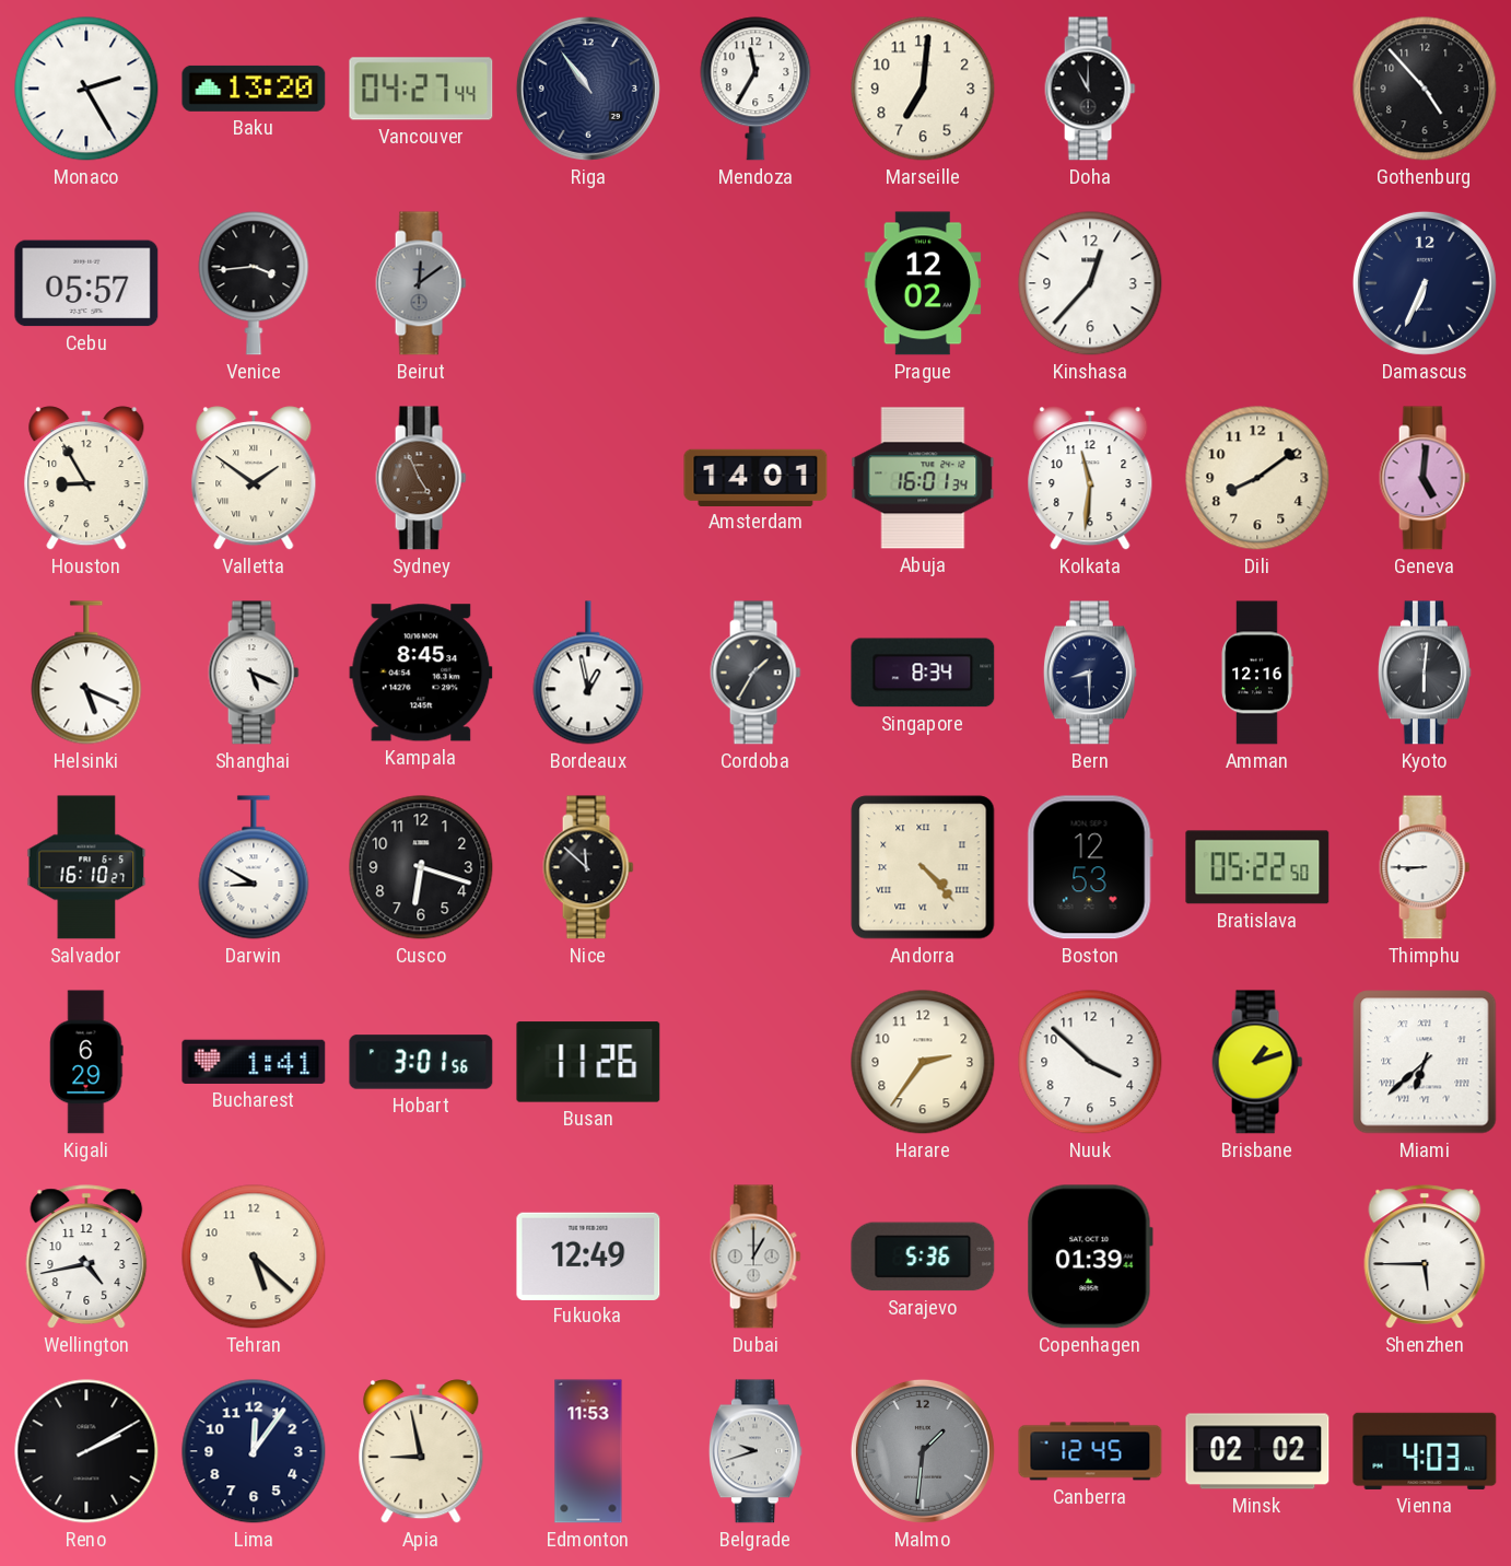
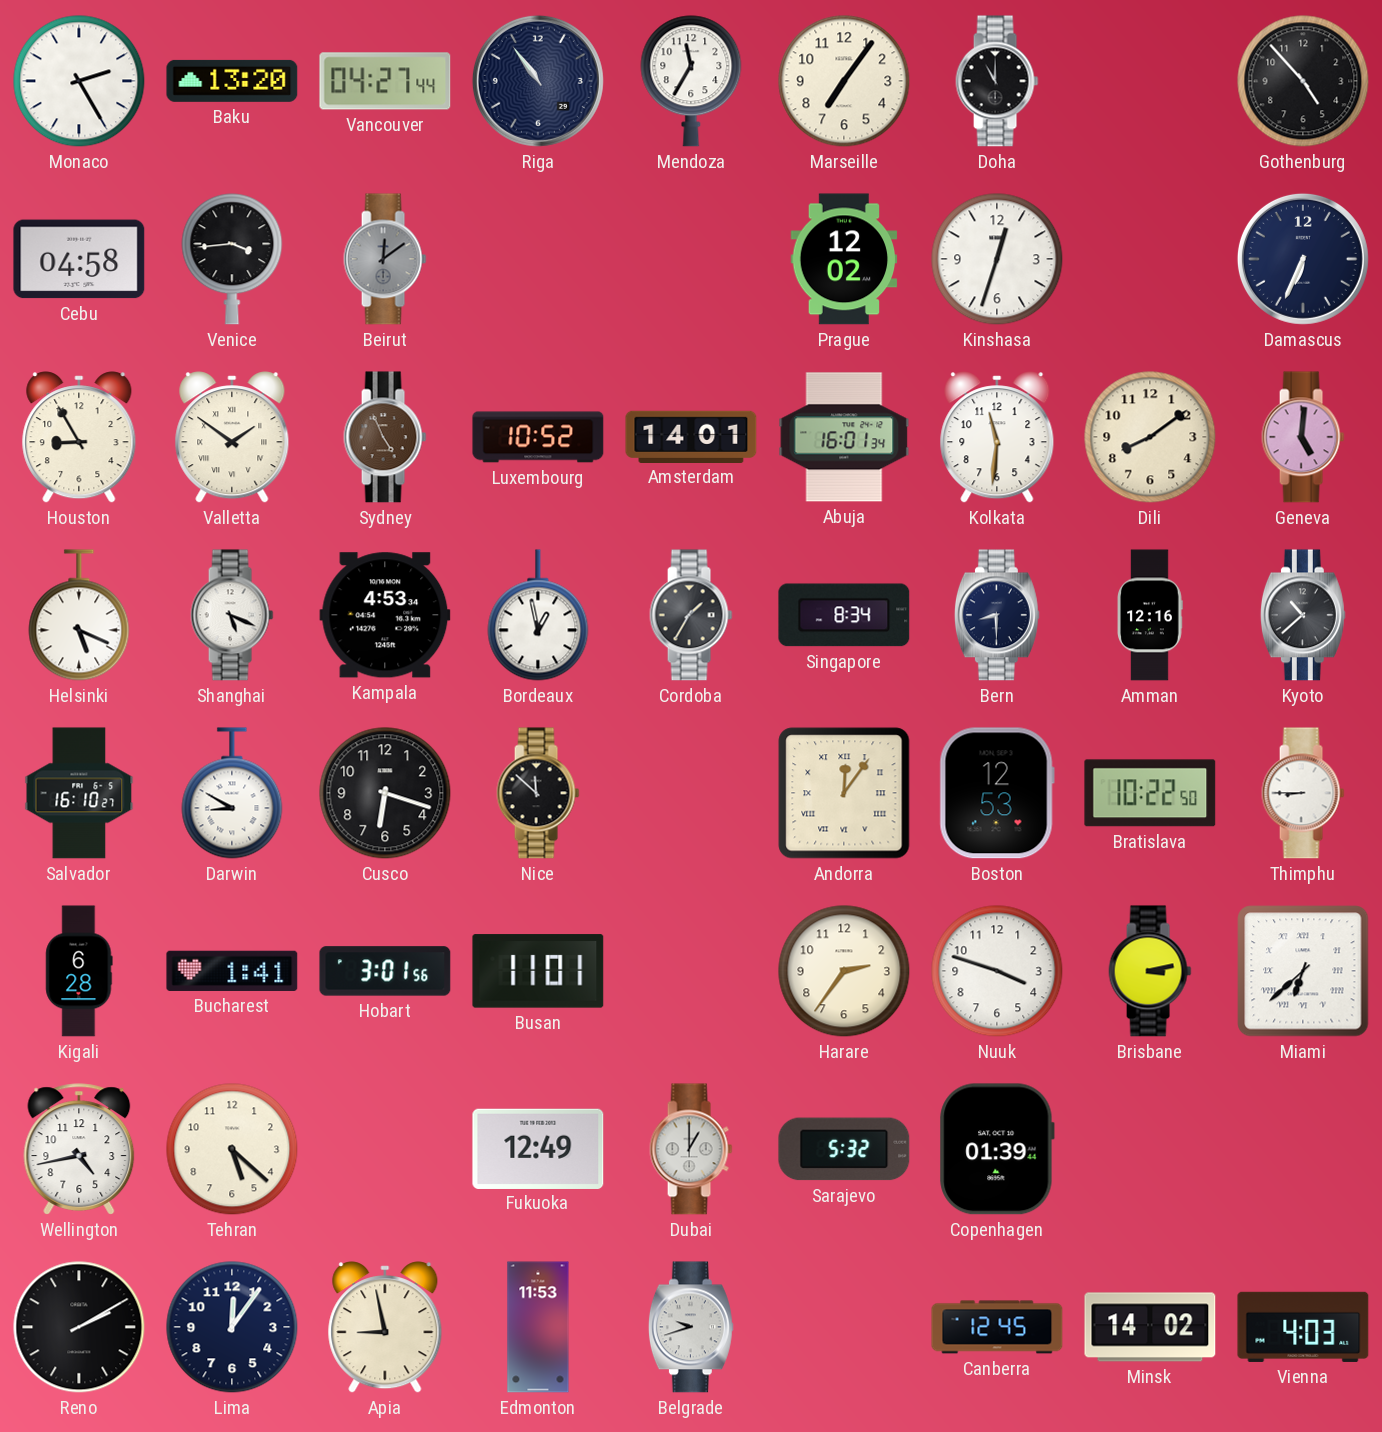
Marseille: 7:01 -> 7:06
Cebu: 05:57 -> 04:58
Kinshasa: 12:37 -> 12:33
Luxembourg: none -> 10:52
Kampala: 8:45 -> 4:53
Kyoto: 6:01 -> 10:38
Andorra: 4:23 -> 12:06
Bratislava: 05:22 -> 10:22
Kigali: 6:29 -> 6:28
Busan: 11:26 -> 11:01
Nuuk: 3:52 -> 3:48
Brisbane: 1:12 -> 3:13
Sarajevo: 5:36 -> 5:32
Shenzhen: 5:45 -> none
Malmo: 1:31 -> none
Minsk: 02:02 -> 14:02
